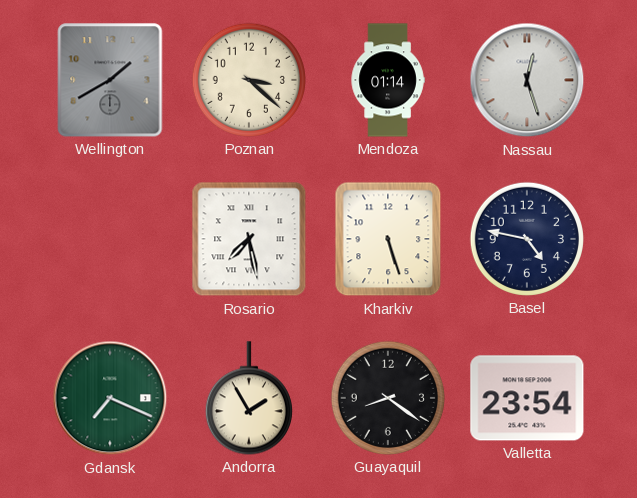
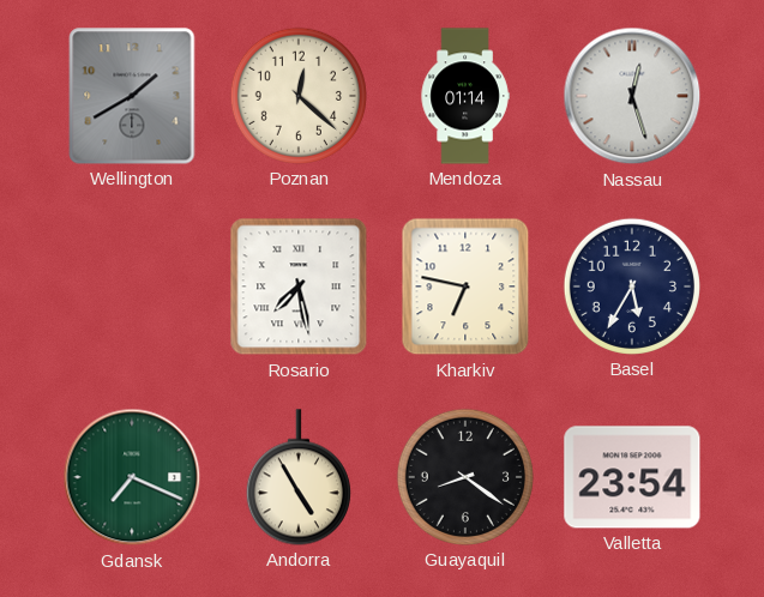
Poznan: 3:22 -> 12:22
Kharkiv: 5:27 -> 6:47
Basel: 4:47 -> 5:35
Andorra: 1:55 -> 4:55
